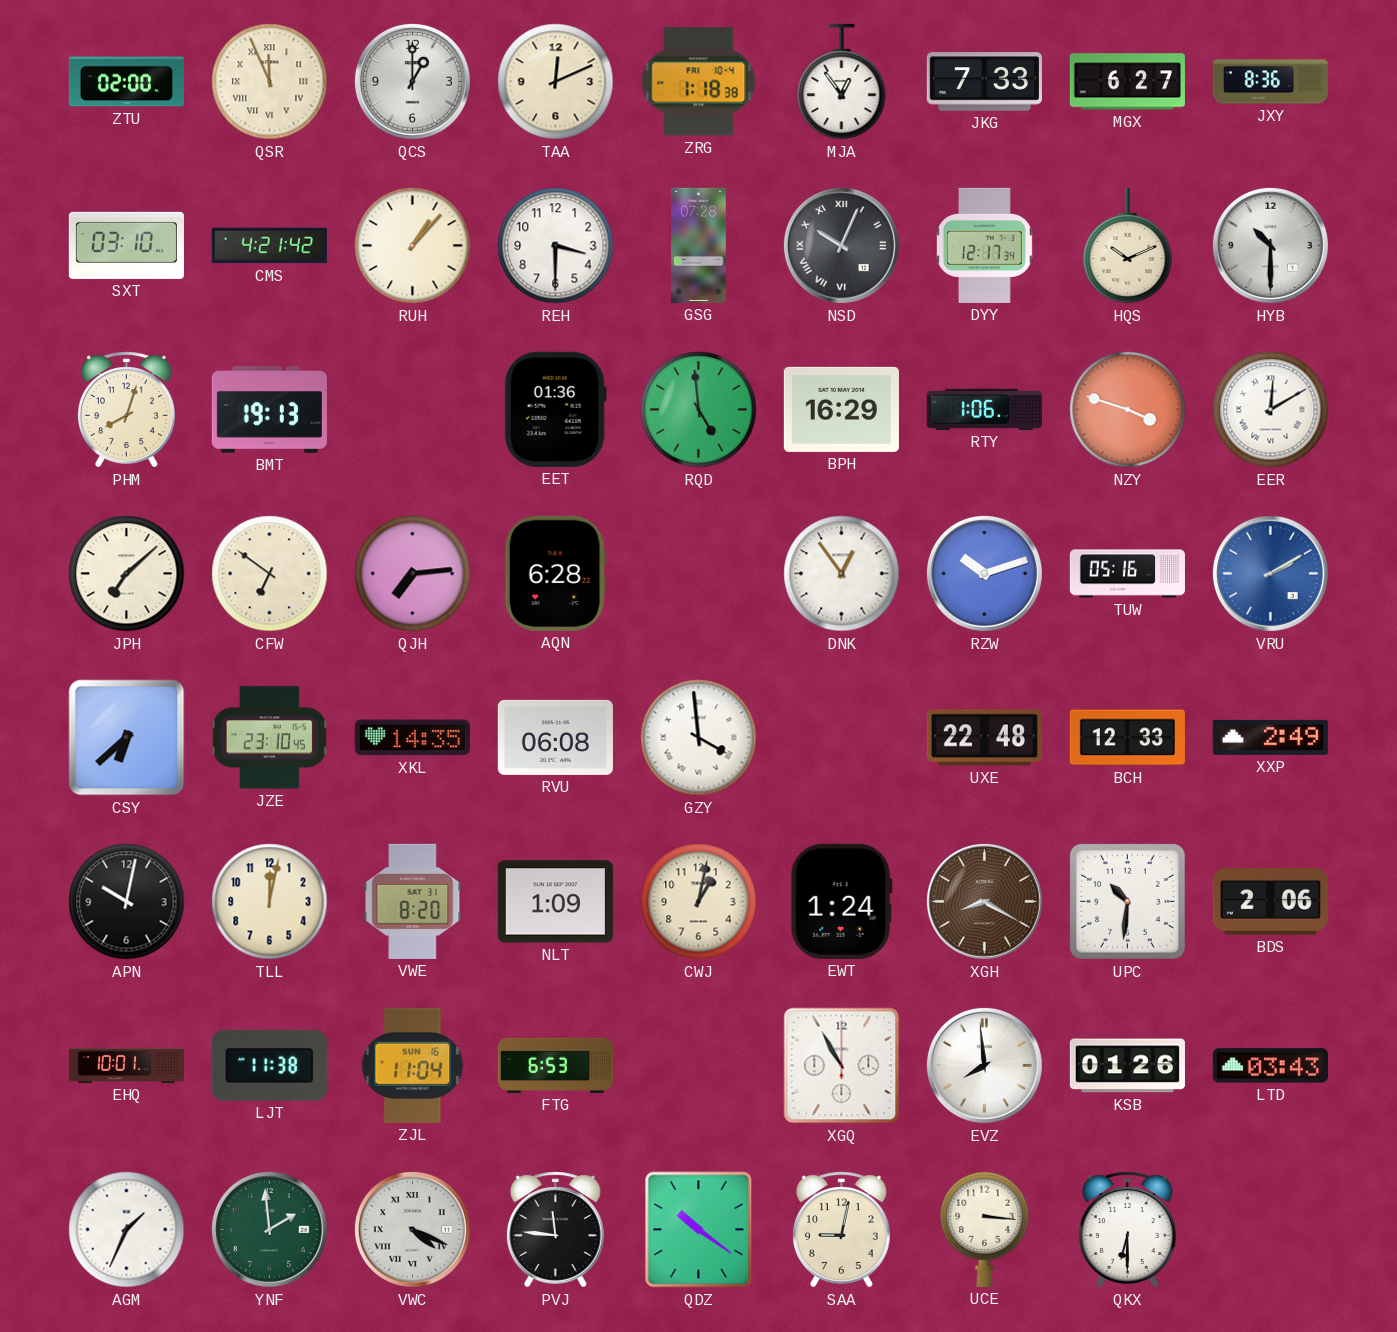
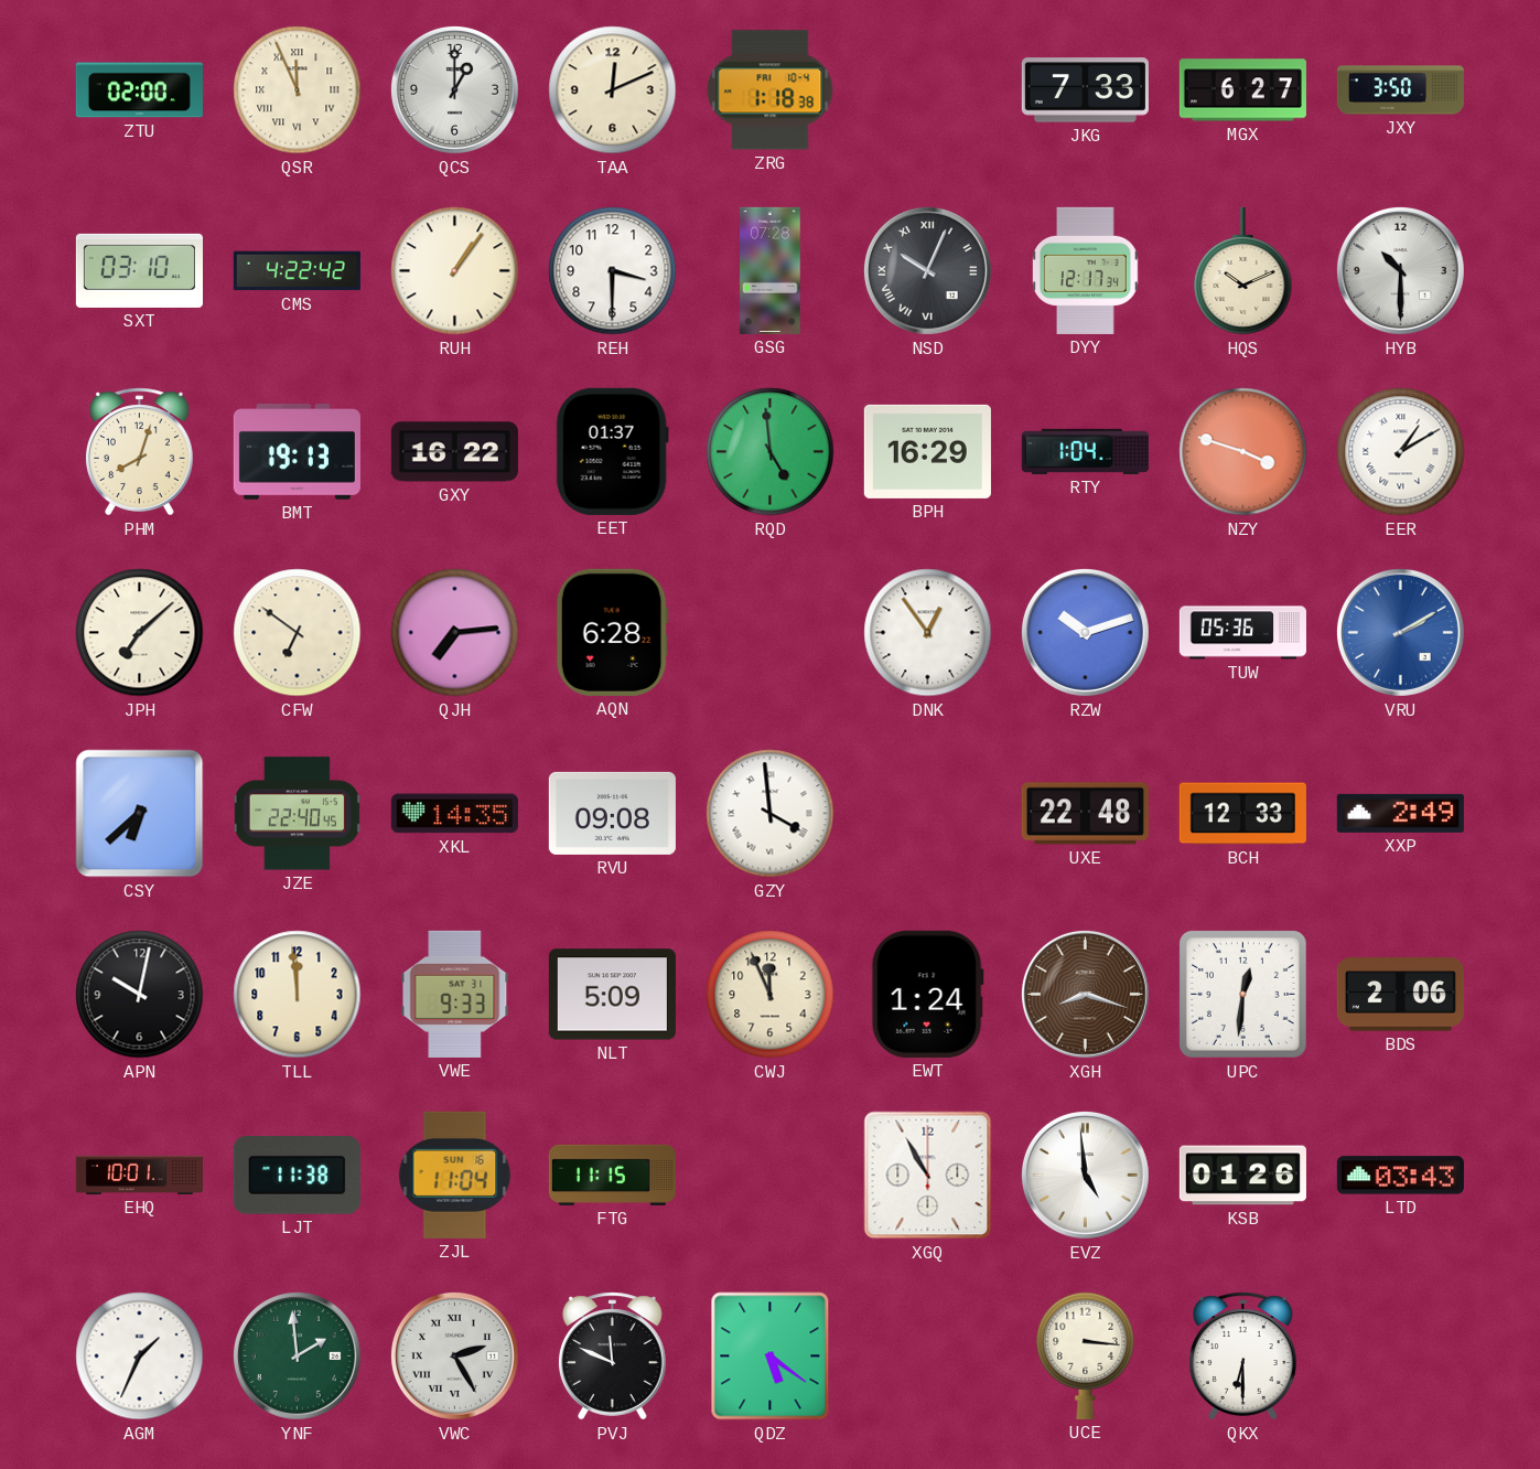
MJA: 12:54 -> none
JXY: 8:36 -> 3:50
CMS: 4:21 -> 4:22
RUH: 1:07 -> 1:06
GXY: none -> 16:22
EET: 01:36 -> 01:37
RTY: 1:06 -> 1:04
EER: 12:10 -> 1:10
TUW: 05:16 -> 05:36
JZE: 23:10 -> 22:40
RVU: 06:08 -> 09:08
TLL: 12:02 -> 11:59
VWE: 8:20 -> 9:33
NLT: 1:09 -> 5:09
CWJ: 1:02 -> 11:56
XGH: 8:20 -> 8:18
UPC: 10:31 -> 12:31
FTG: 6:53 -> 11:15
EVZ: 7:59 -> 4:59
VWC: 4:19 -> 2:25
PVJ: 11:46 -> 11:49
QDZ: 10:21 -> 5:21
SAA: 9:02 -> none
